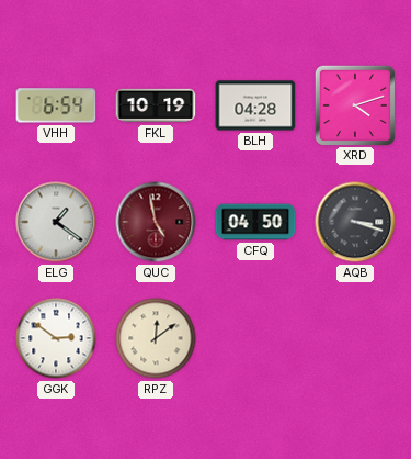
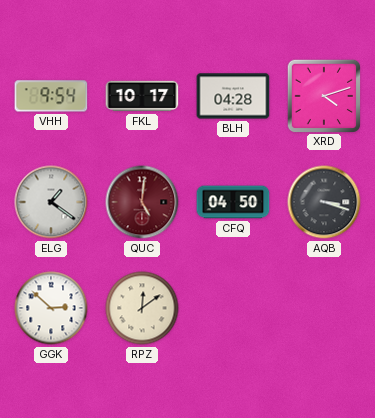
VHH: 6:54 -> 9:54
FKL: 10:19 -> 10:17
QUC: 4:58 -> 5:01
GGK: 2:51 -> 2:52
